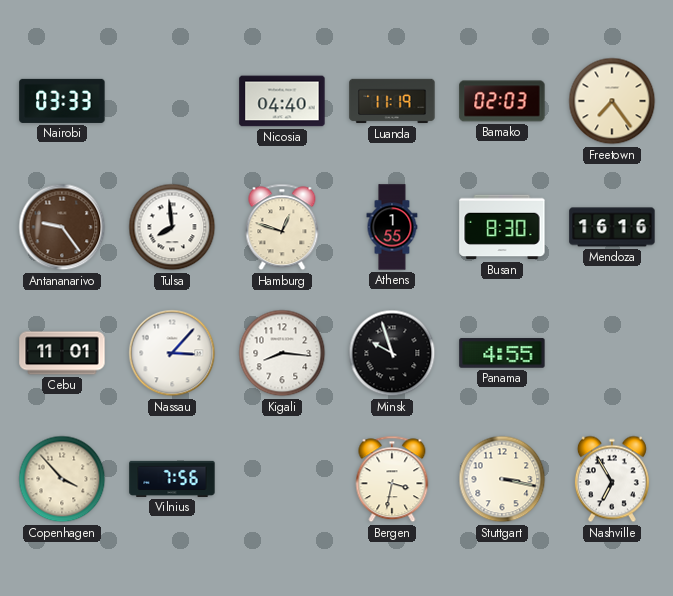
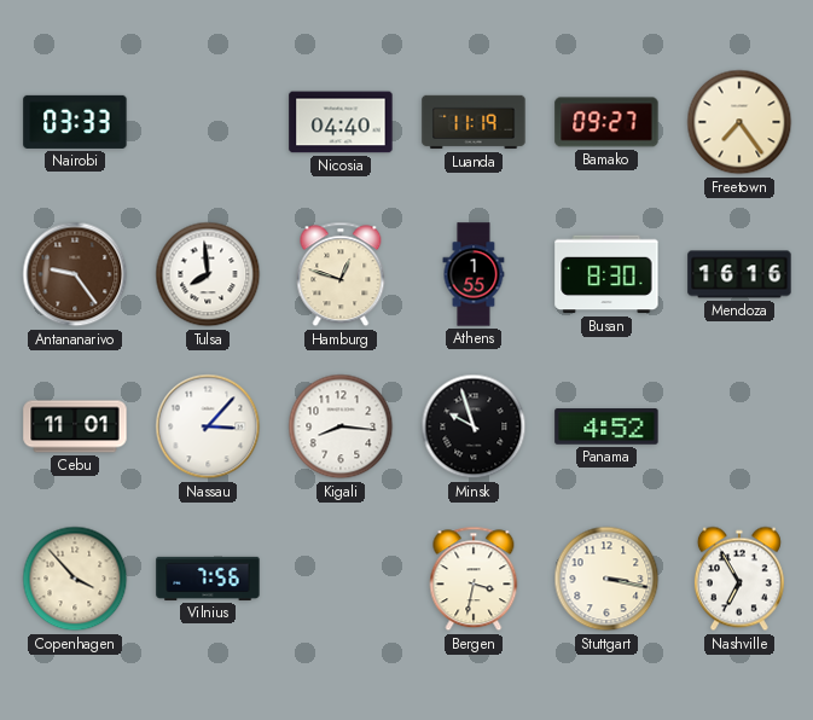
Bamako: 02:03 -> 09:27
Panama: 4:55 -> 4:52
